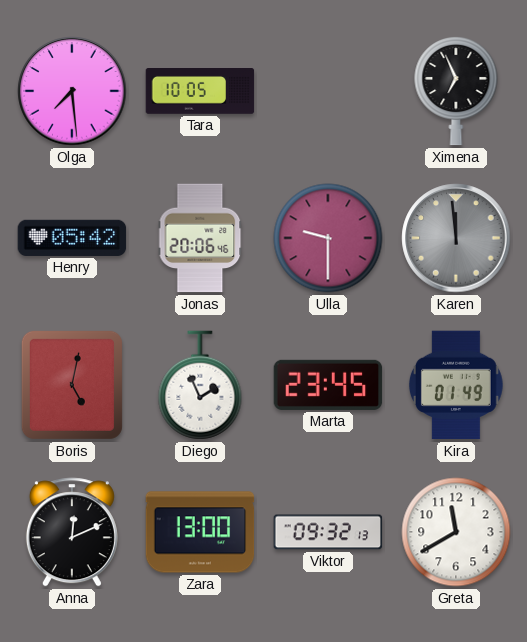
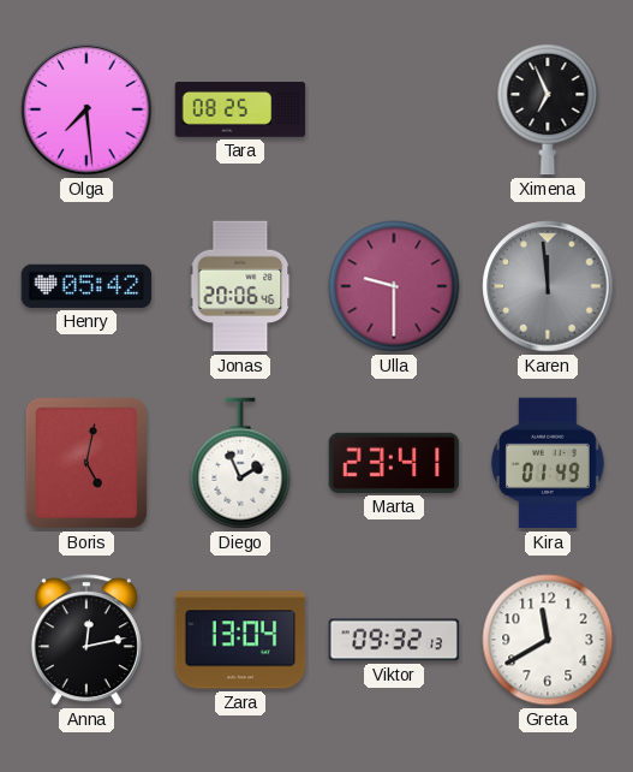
Tara: 10:05 -> 08:25
Marta: 23:45 -> 23:41
Anna: 12:11 -> 12:13
Zara: 13:00 -> 13:04
